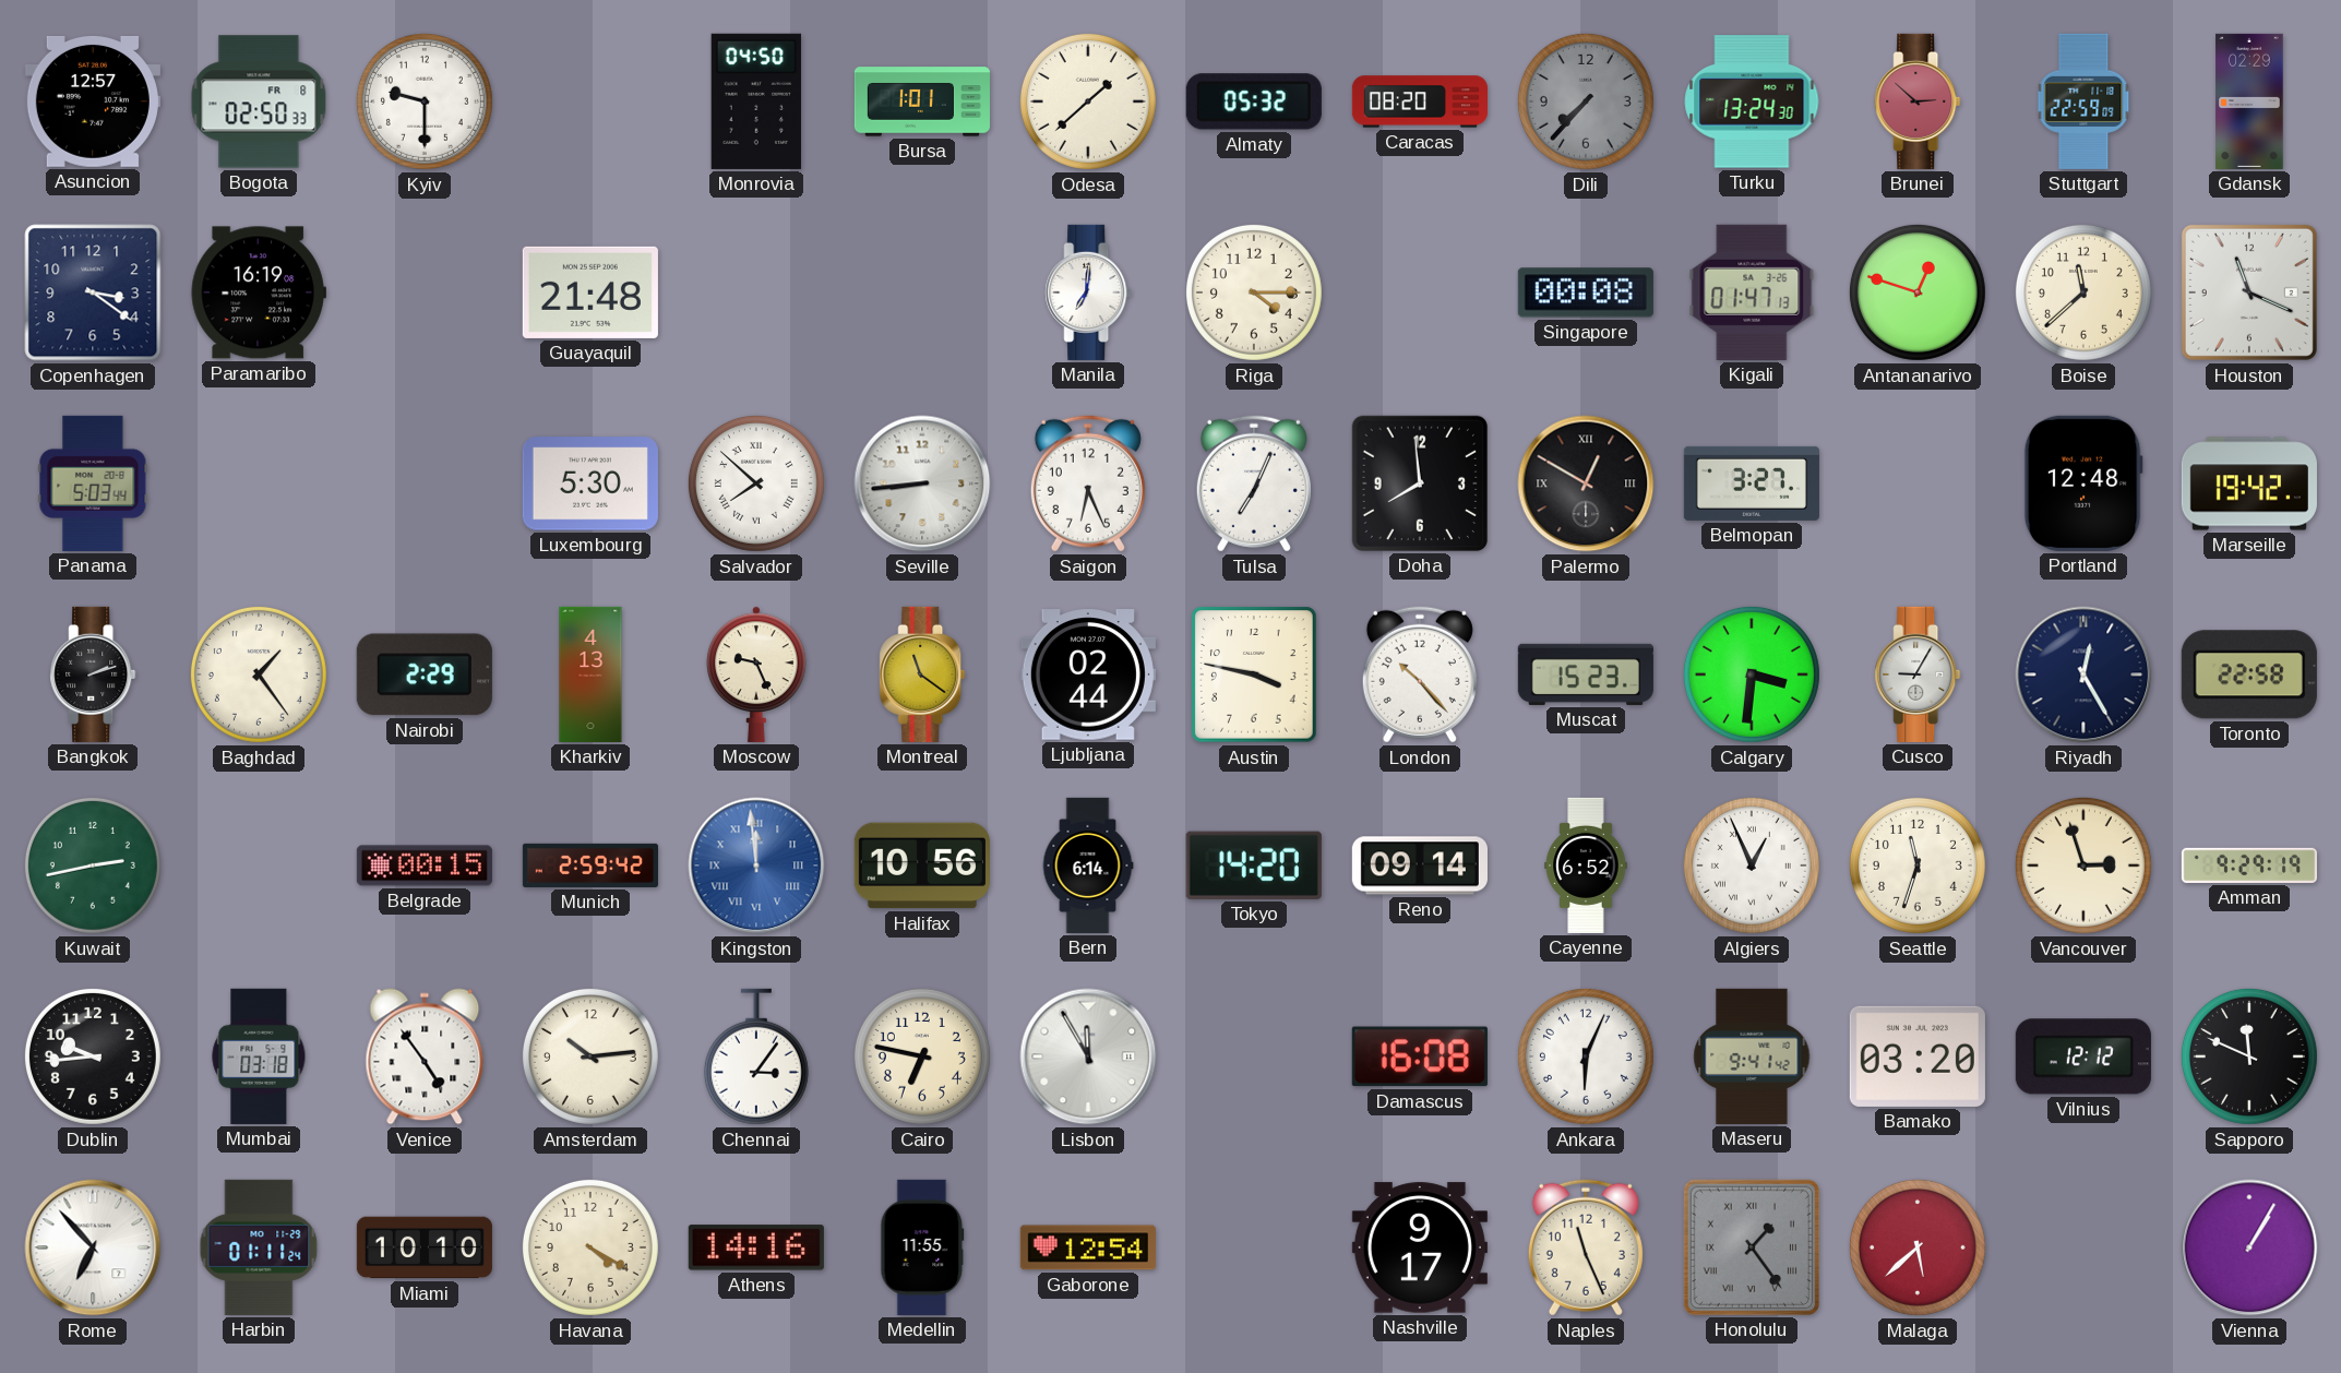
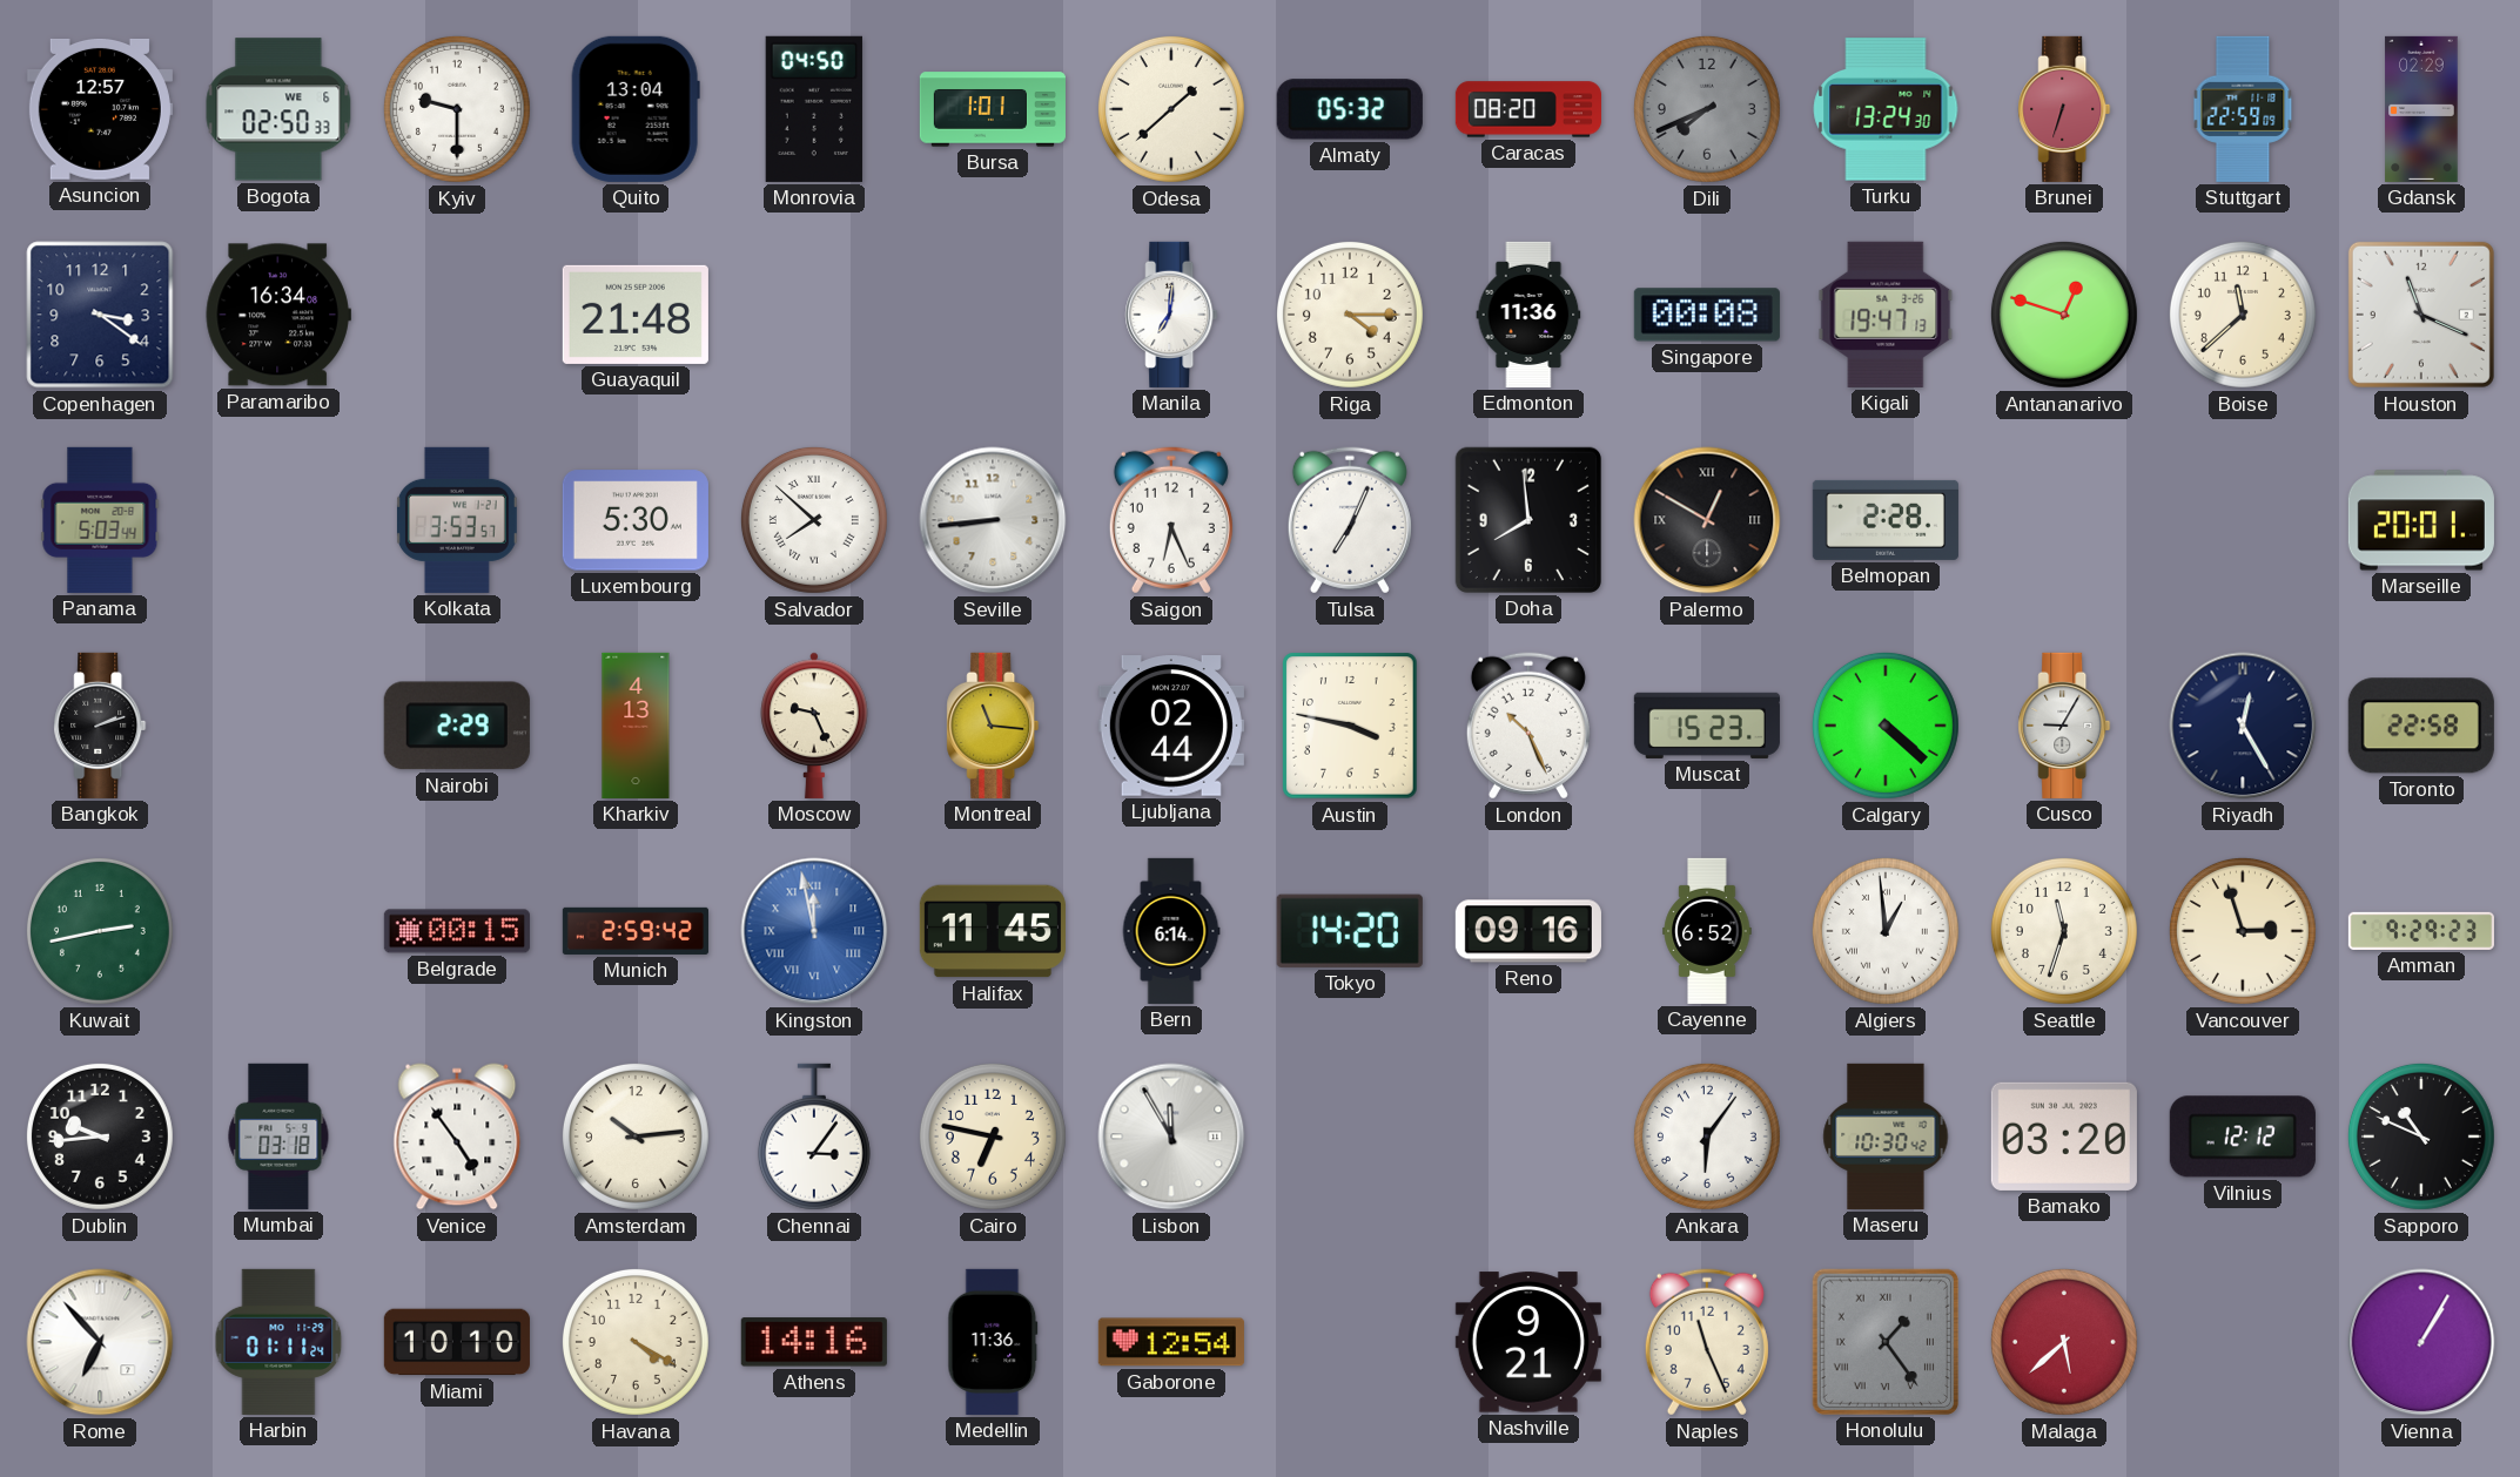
Bogota date: FR 8 -> WE 6
Quito: none -> 13:04
Dili: 7:37 -> 7:41
Brunei: 2:52 -> 6:33
Paramaribo: 16:19 -> 16:34
Edmonton: none -> 11:36
Kigali: 01:47 -> 19:47
Kolkata: none -> 3:53
Belmopan: 3:27 -> 2:28
Portland: 12:48 -> none
Marseille: 19:42 -> 20:01
Baghdad: 1:24 -> none
Montreal: 11:21 -> 11:16
London: 10:23 -> 10:26
Calgary: 3:31 -> 4:22
Kingston: 11:59 -> 11:58
Halifax: 10:56 -> 11:45
Reno: 09:14 -> 09:16
Algiers: 12:56 -> 12:59
Amman: 9:29:19 -> 9:29:23
Damascus: 16:08 -> none
Ankara: 6:04 -> 6:06
Maseru: 9:41 -> 10:30
Sapporo: 11:49 -> 10:49
Medellin: 11:55 -> 11:36
Nashville: 9:17 -> 9:21
